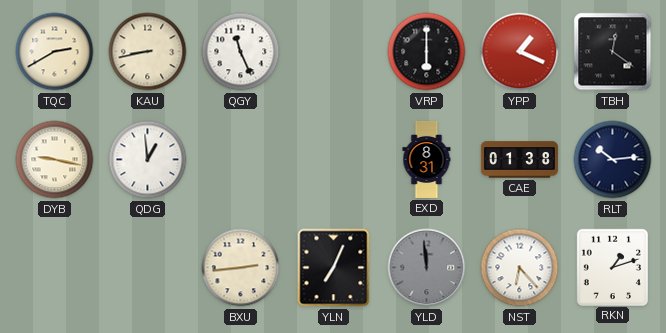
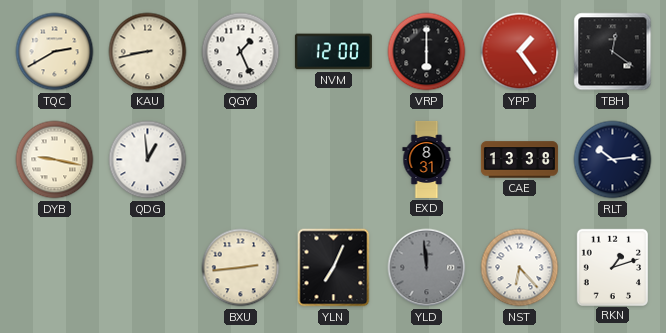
QGY: 11:26 -> 1:26
NVM: none -> 12:00
YPP: 1:19 -> 1:24
CAE: 01:38 -> 13:38
